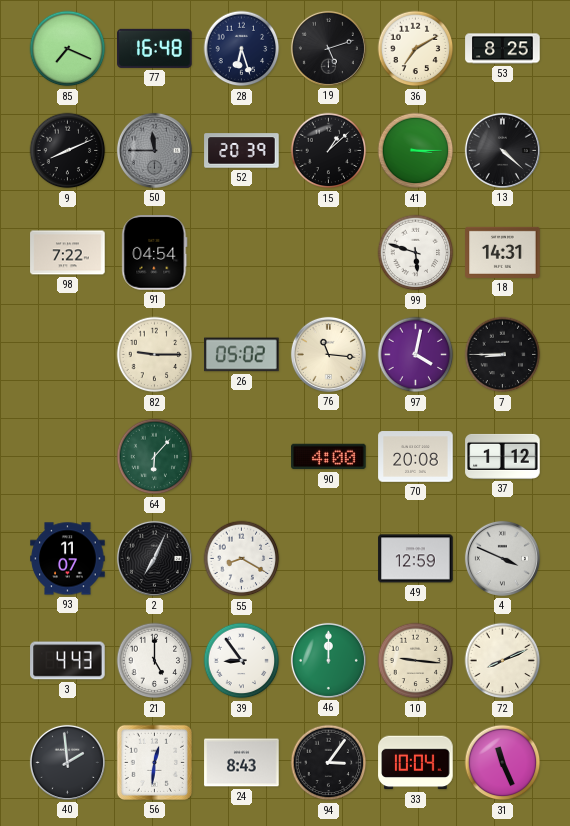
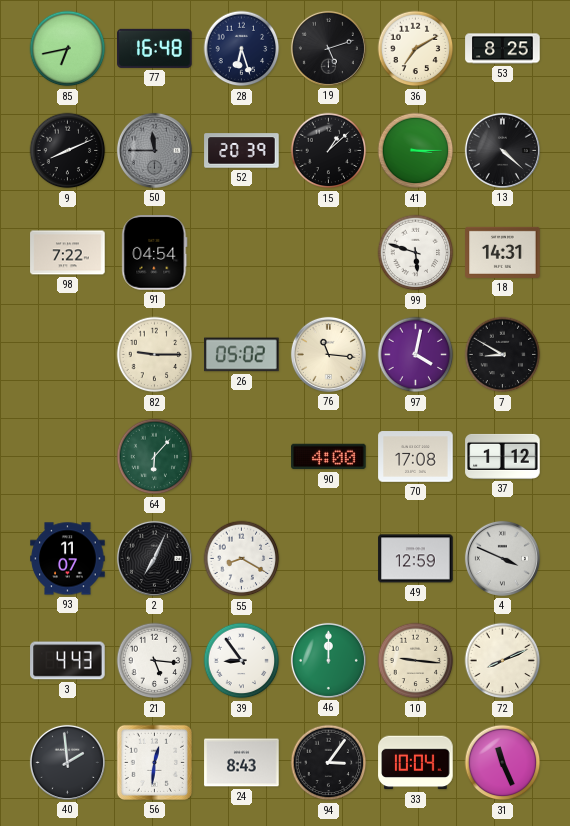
85: 7:19 -> 6:43
7: 8:45 -> 8:50
70: 20:08 -> 17:08
21: 5:00 -> 5:16
